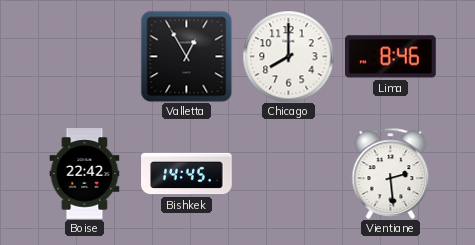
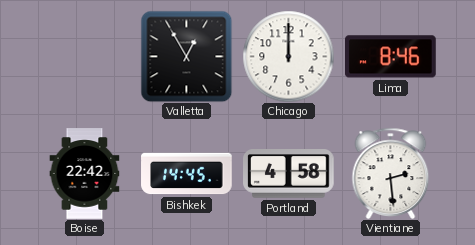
Chicago: 8:00 -> 12:00
Portland: none -> 4:58
